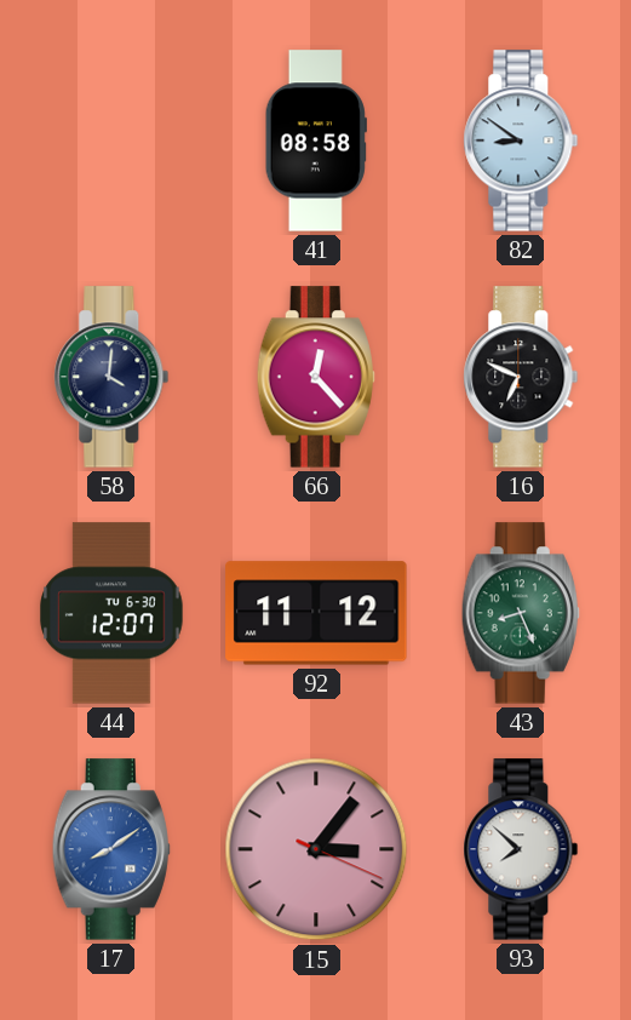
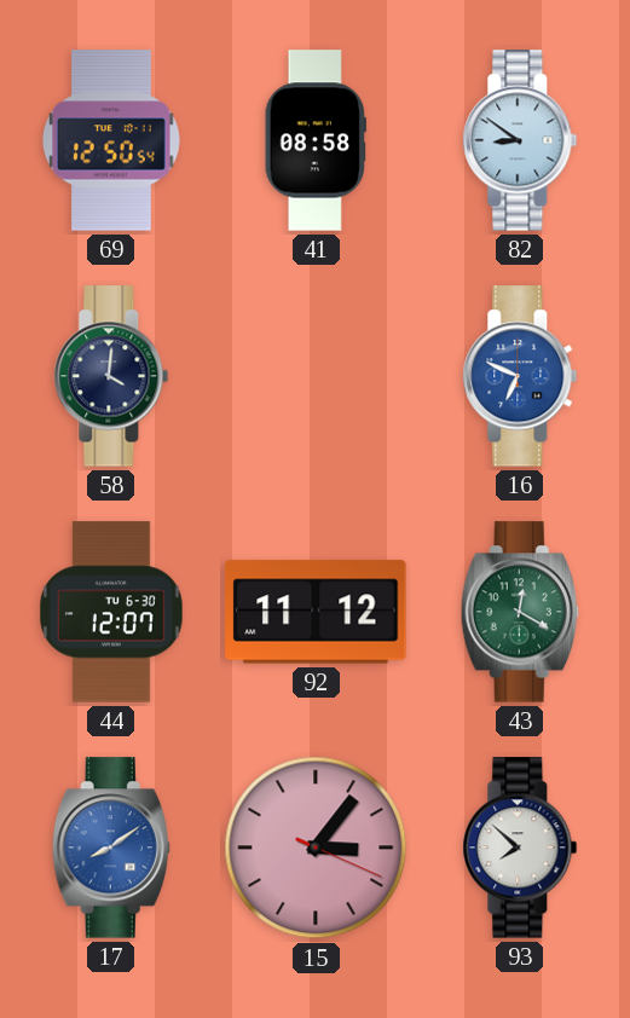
69: none -> 12:50
66: 12:23 -> none
16 dial: black -> blue
43: 8:26 -> 12:20
